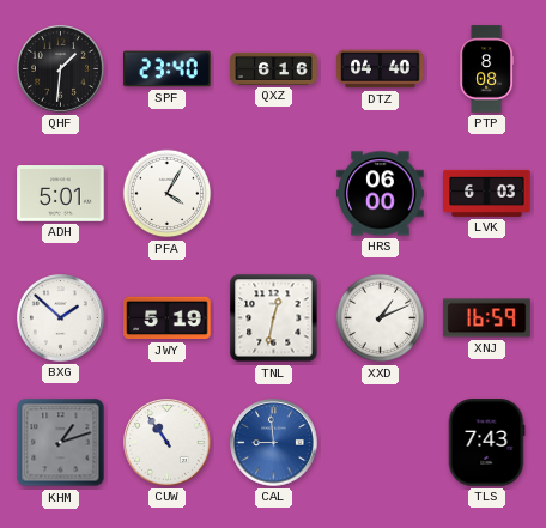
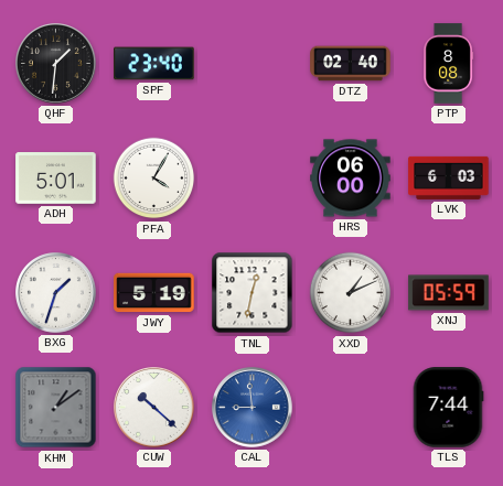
QXZ: 6:16 -> none
DTZ: 04:40 -> 02:40
BXG: 1:52 -> 1:33
XNJ: 16:59 -> 05:59
KHM: 1:12 -> 1:09
CUW: 10:54 -> 10:22
TLS: 7:43 -> 7:44
